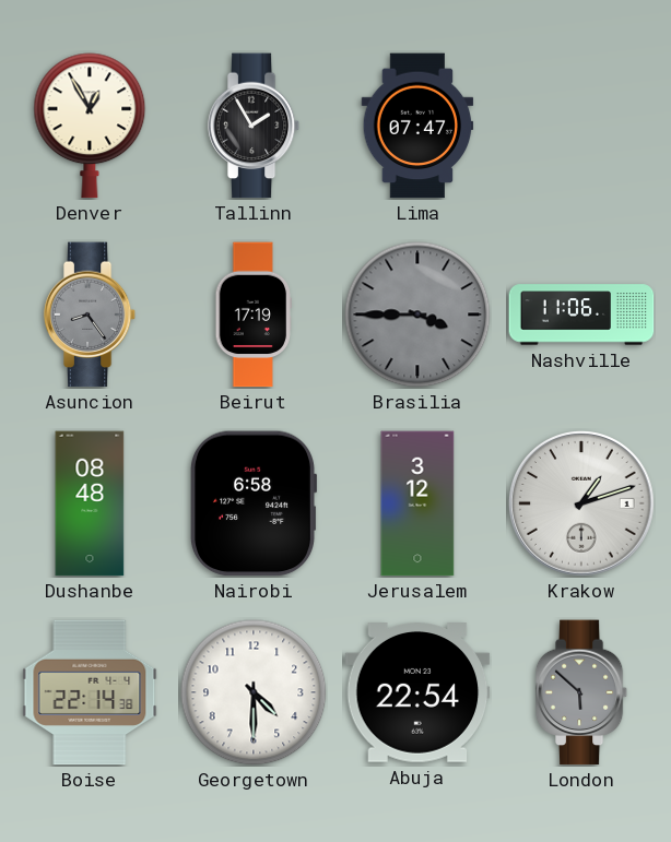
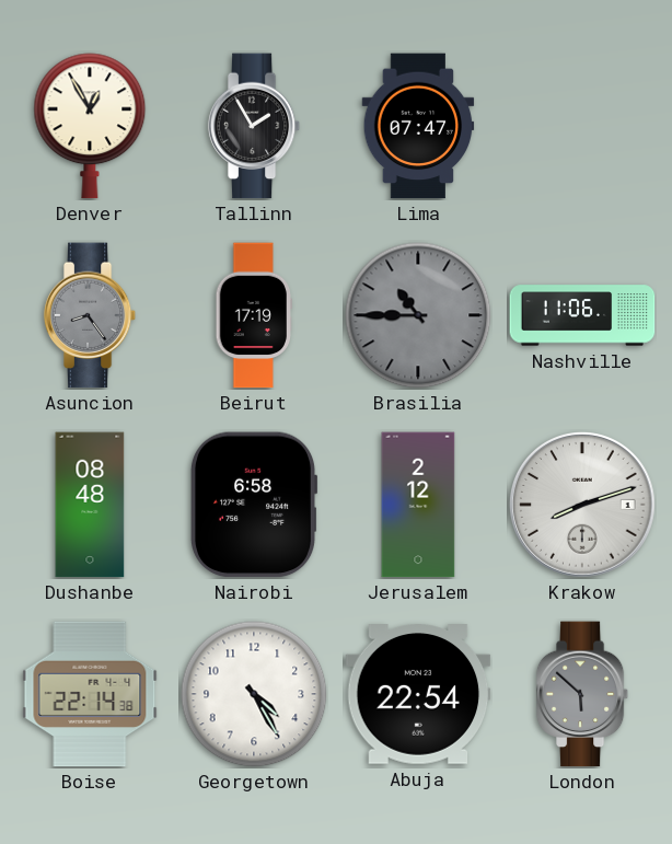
Brasilia: 3:45 -> 10:45
Jerusalem: 3:12 -> 2:12
Krakow: 1:12 -> 8:12
Georgetown: 4:30 -> 4:25
